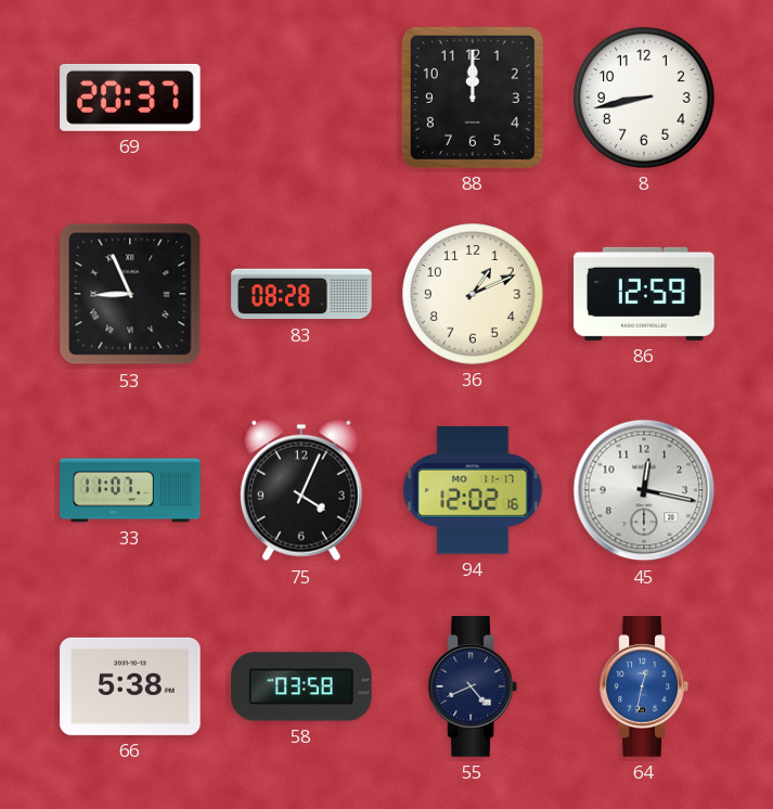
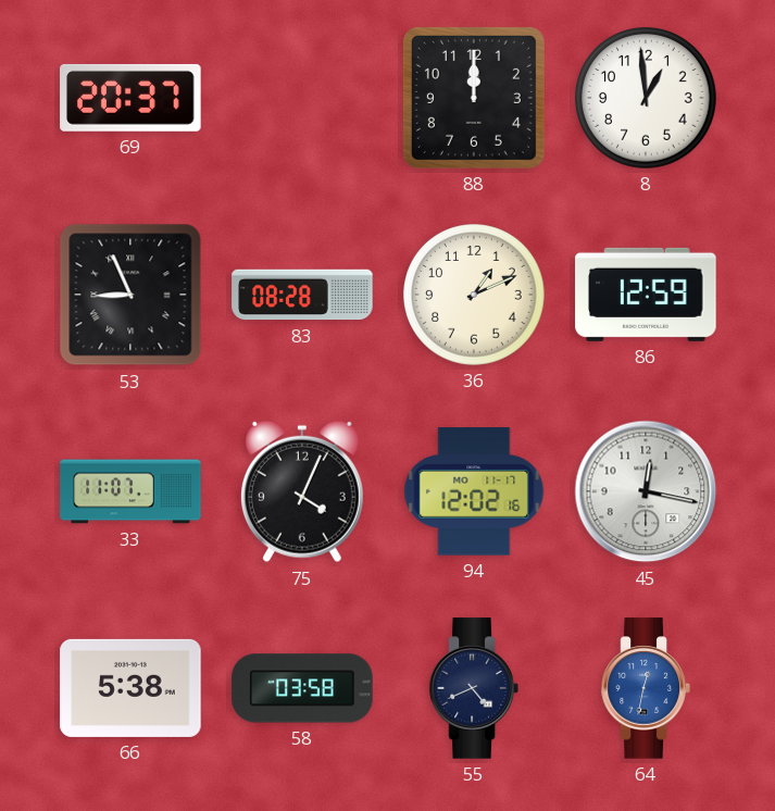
8: 8:43 -> 12:59
